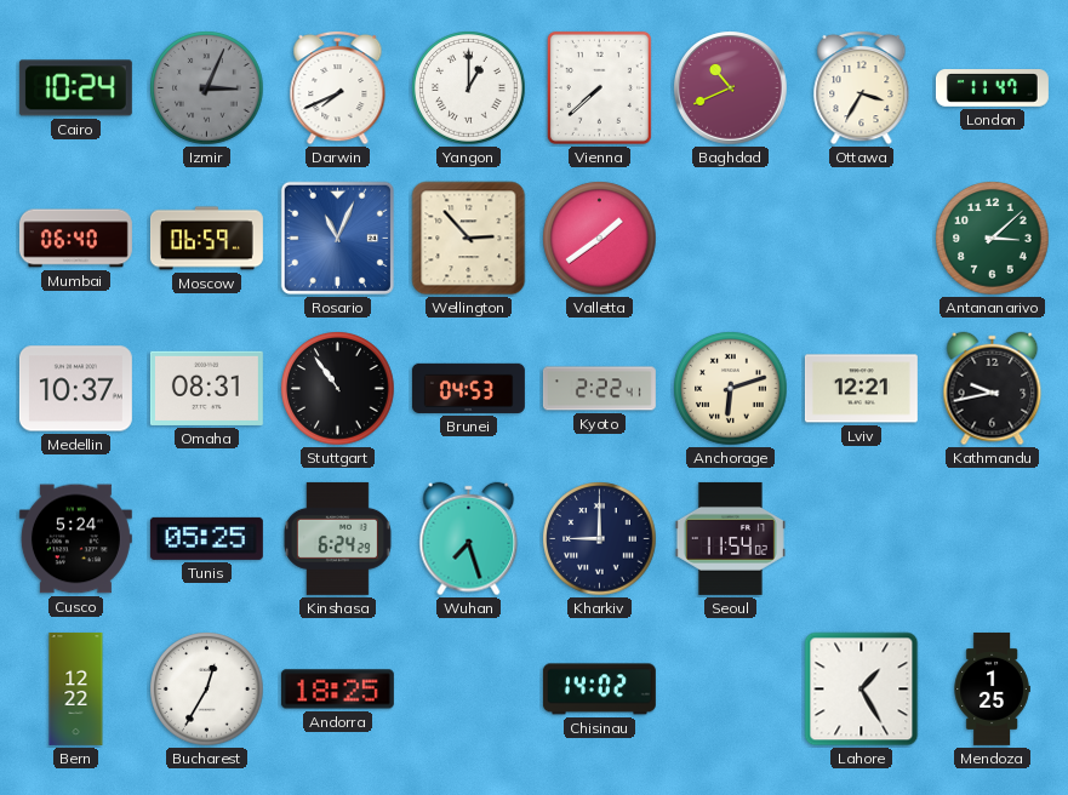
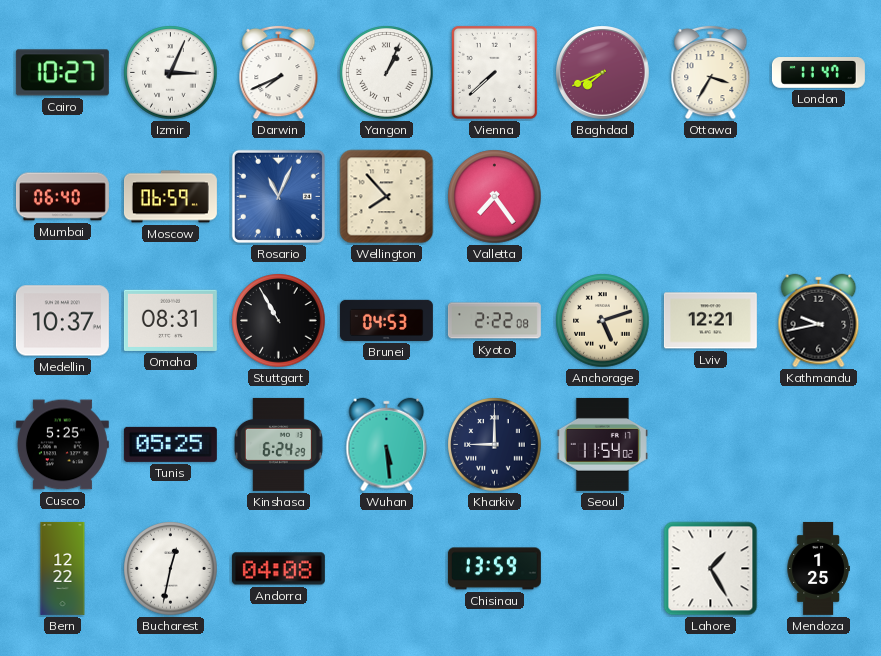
Cairo: 10:24 -> 10:27
Izmir dial: grey -> white
Yangon: 1:00 -> 1:04
Baghdad: 10:41 -> 7:41
Wellington: 2:53 -> 7:53
Valletta: 1:39 -> 7:24
Antananarivo: 3:08 -> none
Stuttgart: 10:54 -> 10:55
Kyoto: 2:22:41 -> 2:22:08
Anchorage: 6:12 -> 5:12
Cusco: 5:24 -> 5:25
Wuhan: 7:27 -> 5:29
Bucharest: 12:35 -> 12:32
Andorra: 18:25 -> 04:08
Chisinau: 14:02 -> 13:59
